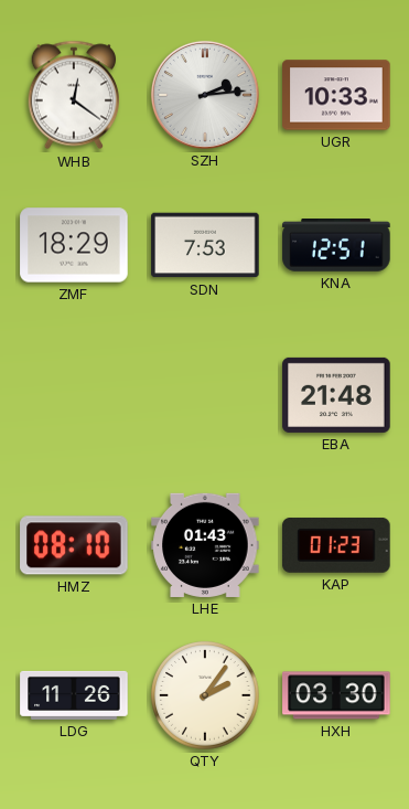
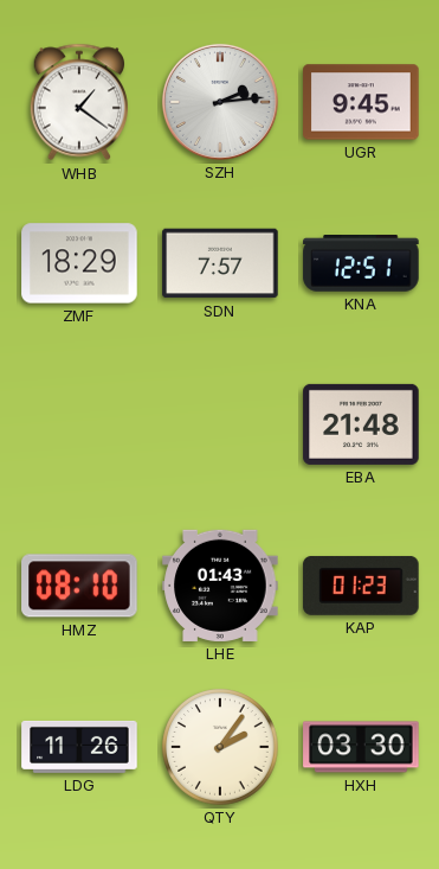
WHB: 12:21 -> 1:21
UGR: 10:33 -> 9:45
SDN: 7:53 -> 7:57
